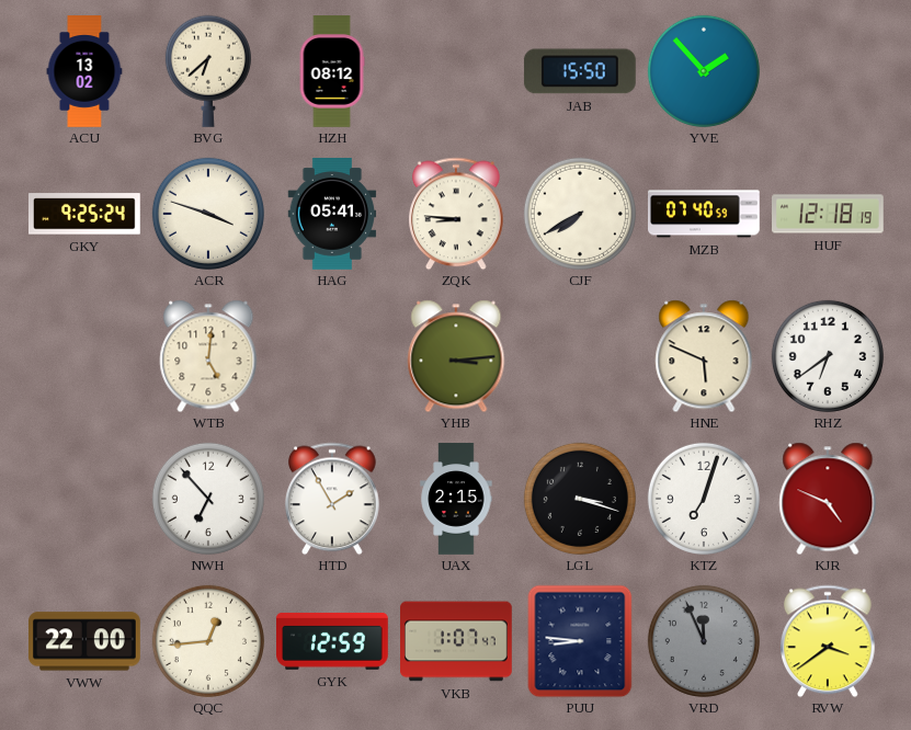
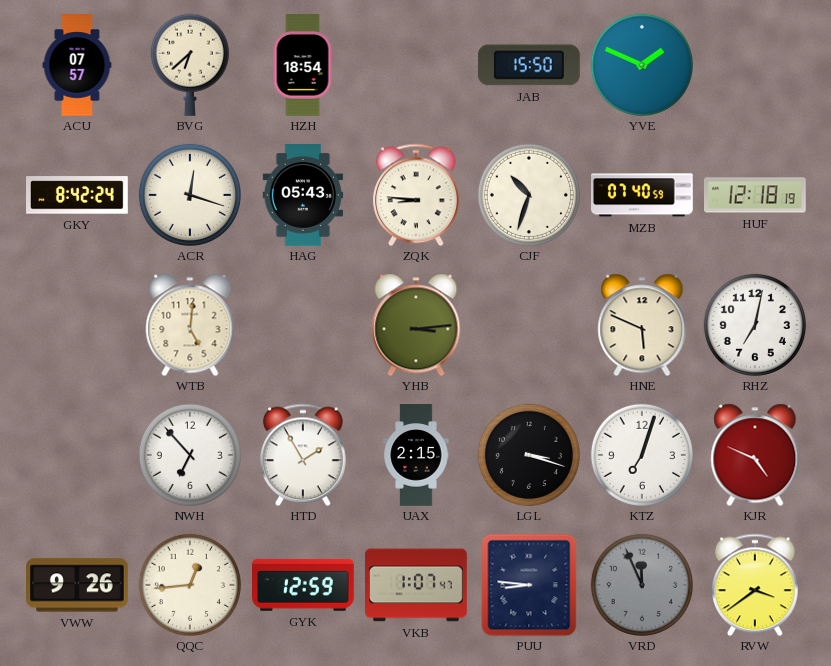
ACU: 13:02 -> 07:57
HZH: 08:12 -> 18:54
YVE: 1:53 -> 1:49
GKY: 9:25 -> 8:42
ACR: 3:48 -> 12:18
HAG: 05:41 -> 05:43
CJF: 7:40 -> 10:33
RHZ: 6:39 -> 7:02
VWW: 22:00 -> 9:26
